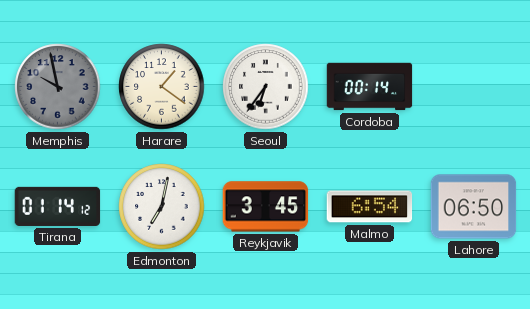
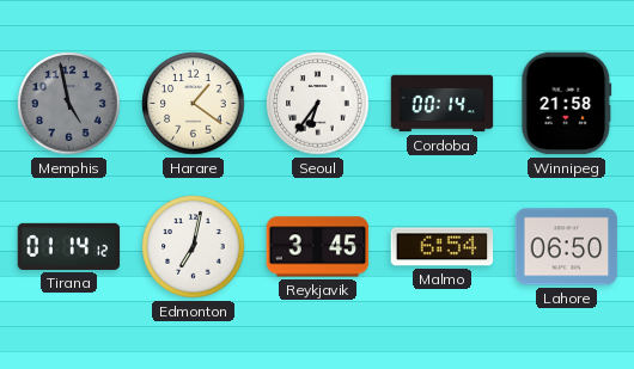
Memphis: 9:58 -> 4:58
Winnipeg: none -> 21:58
